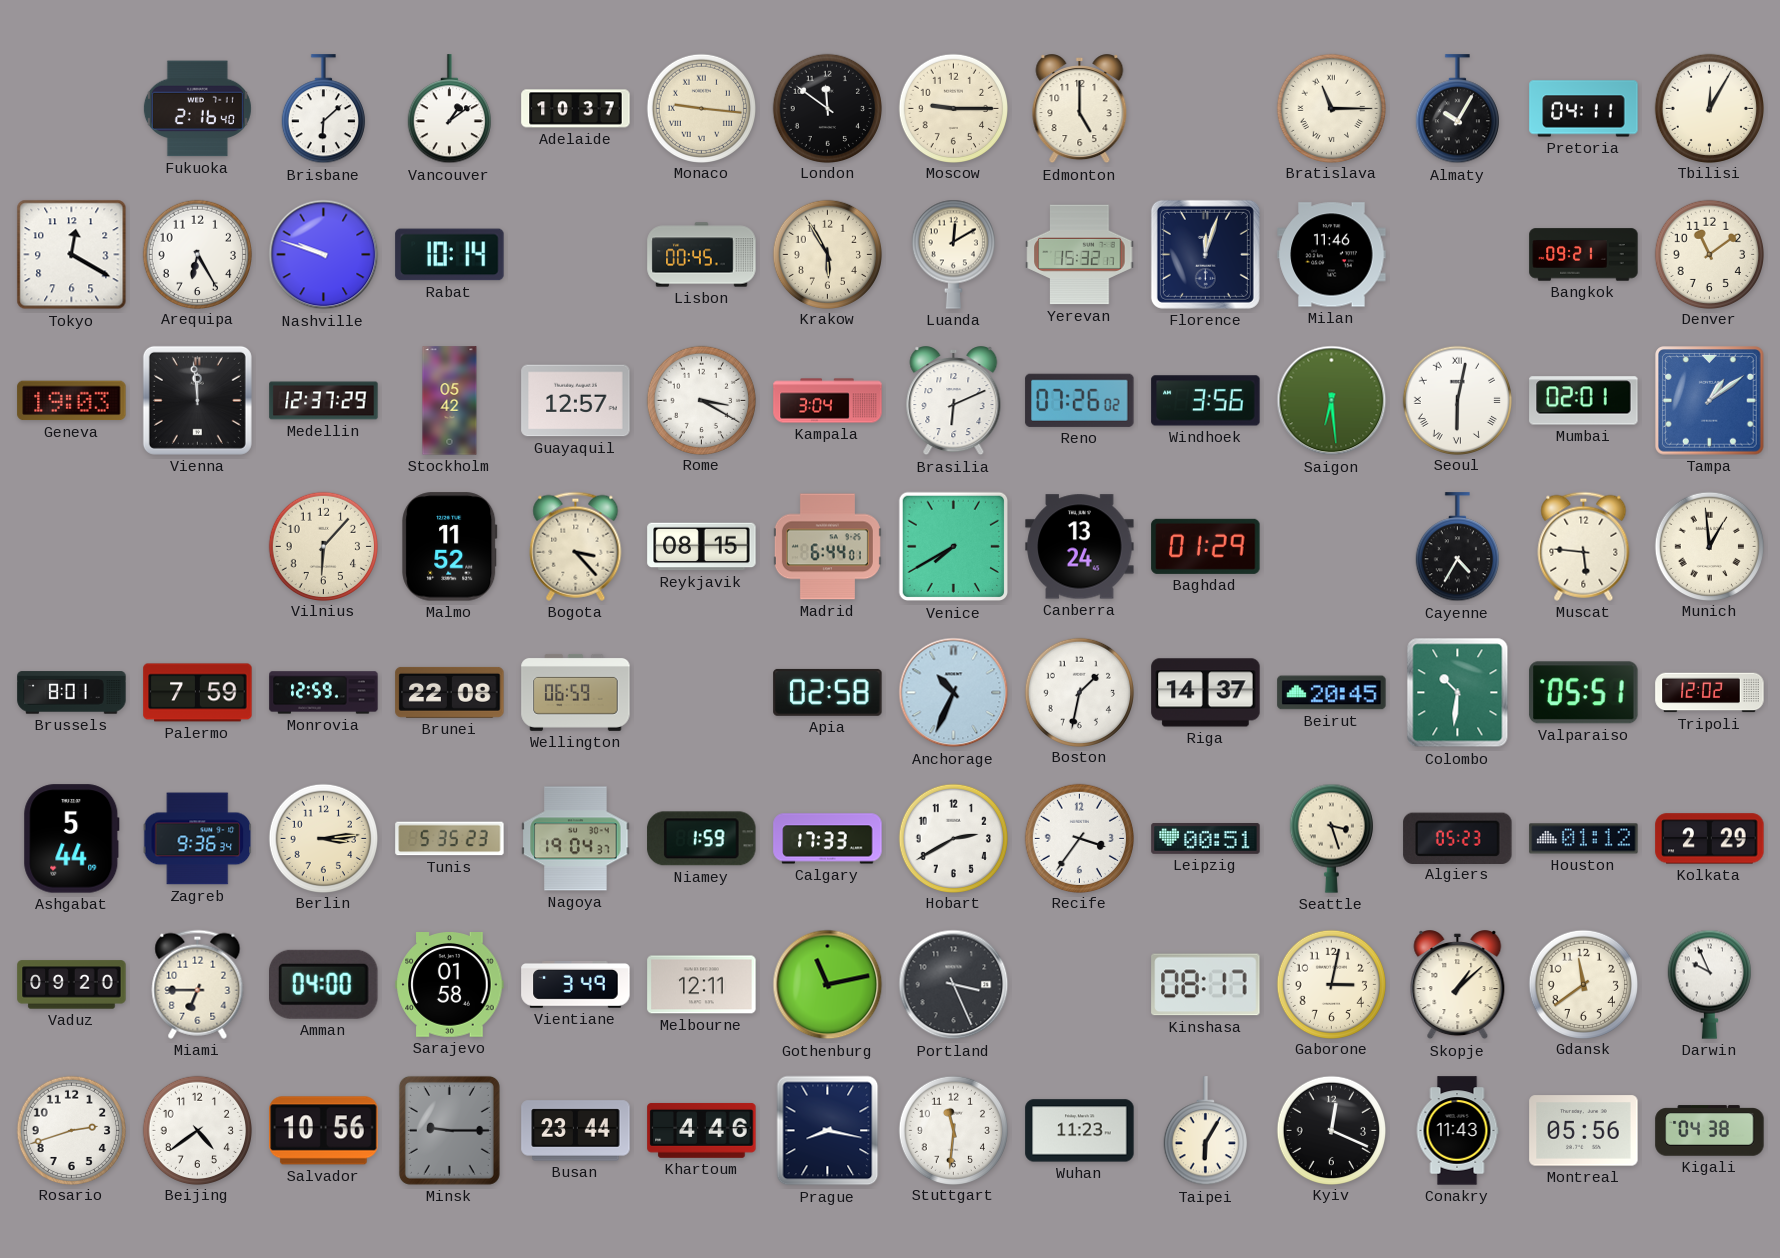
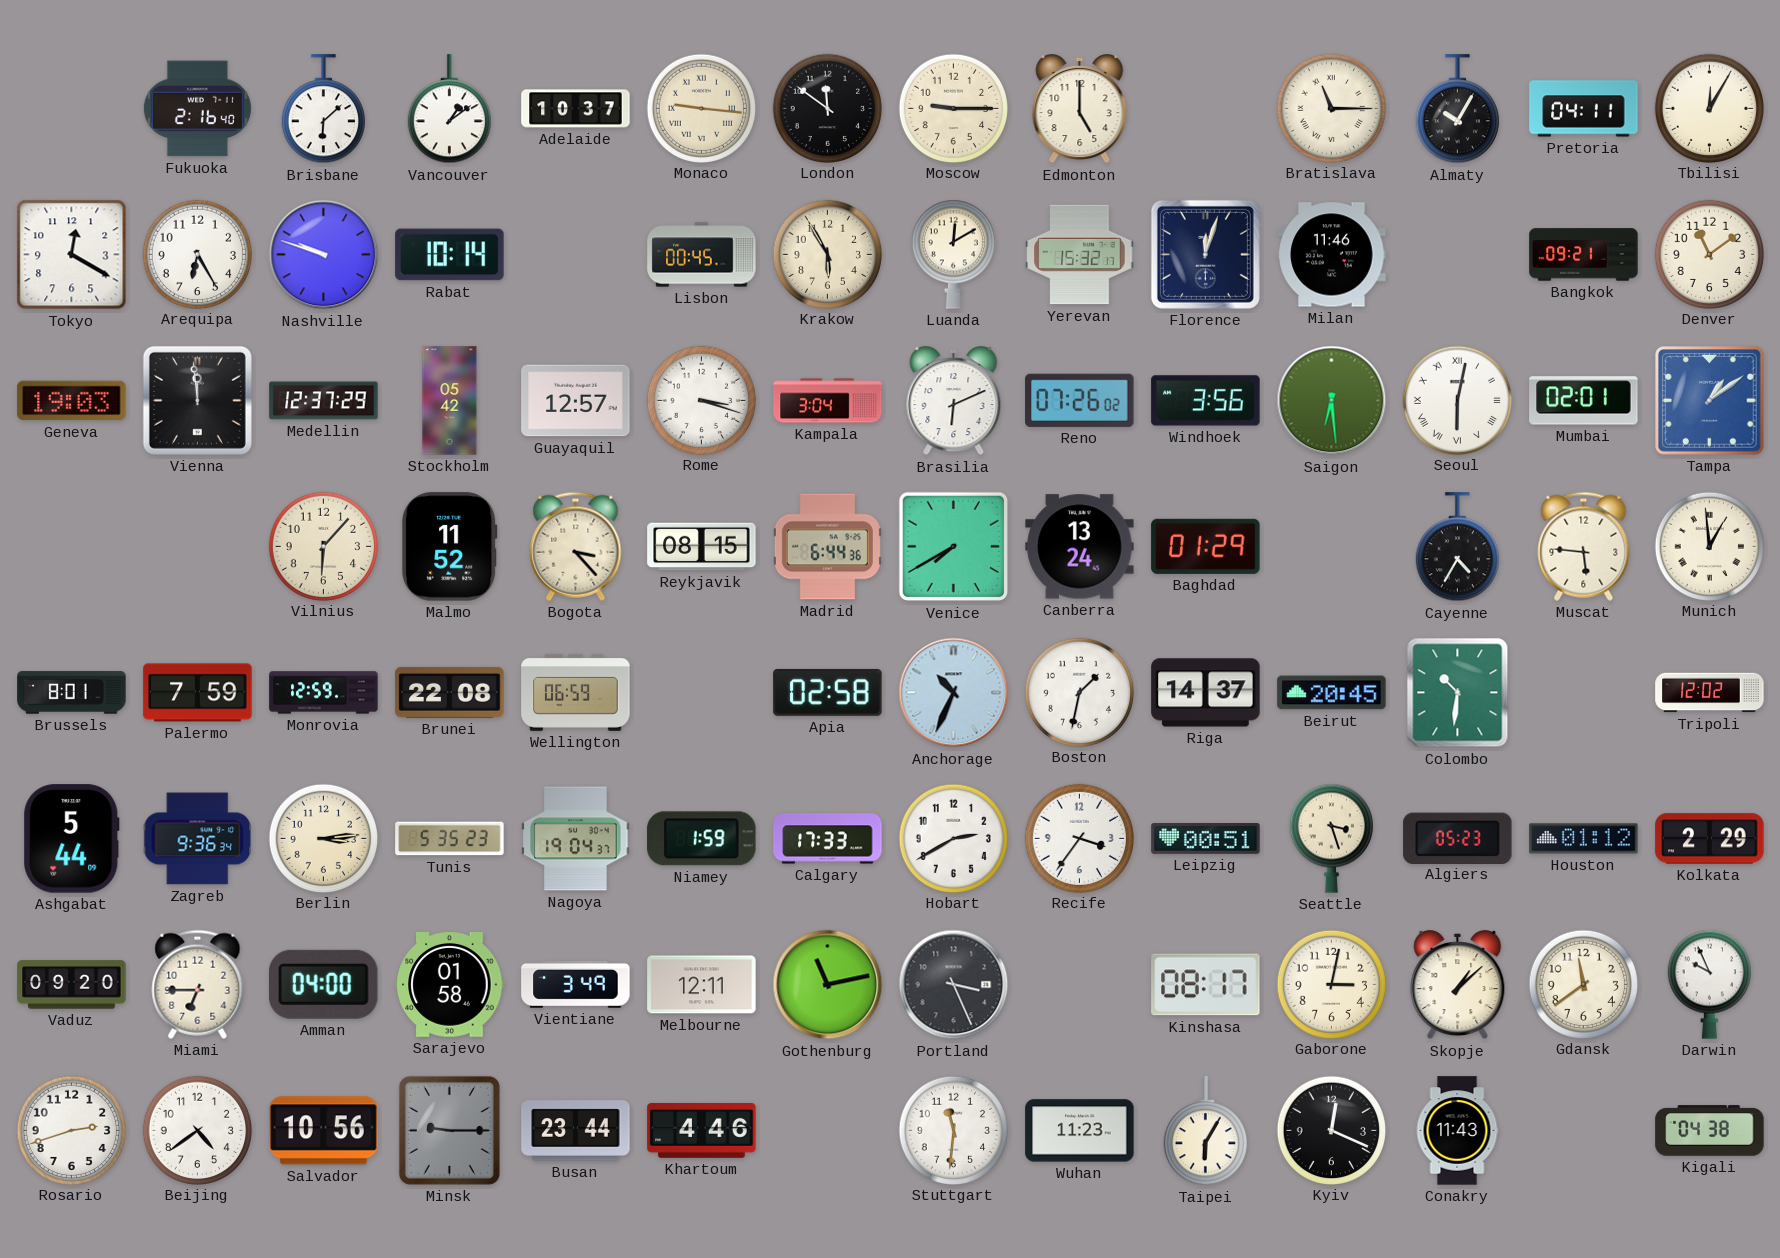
Rome: 3:20 -> 3:18
Madrid: 6:44:01 -> 6:44:36
Valparaiso: 05:51 -> none
Prague: 8:17 -> none
Montreal: 05:56 -> none
